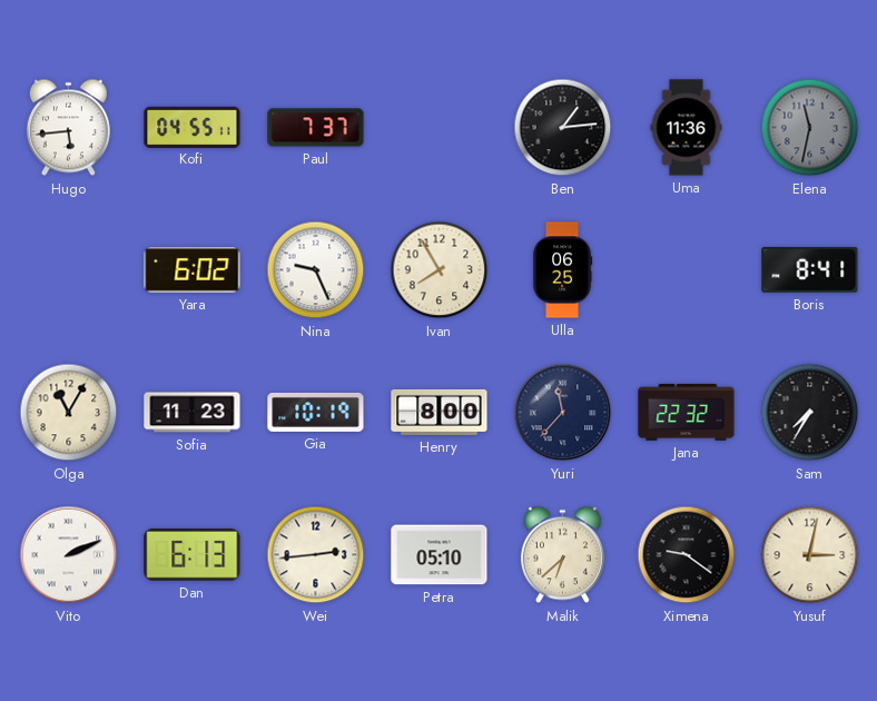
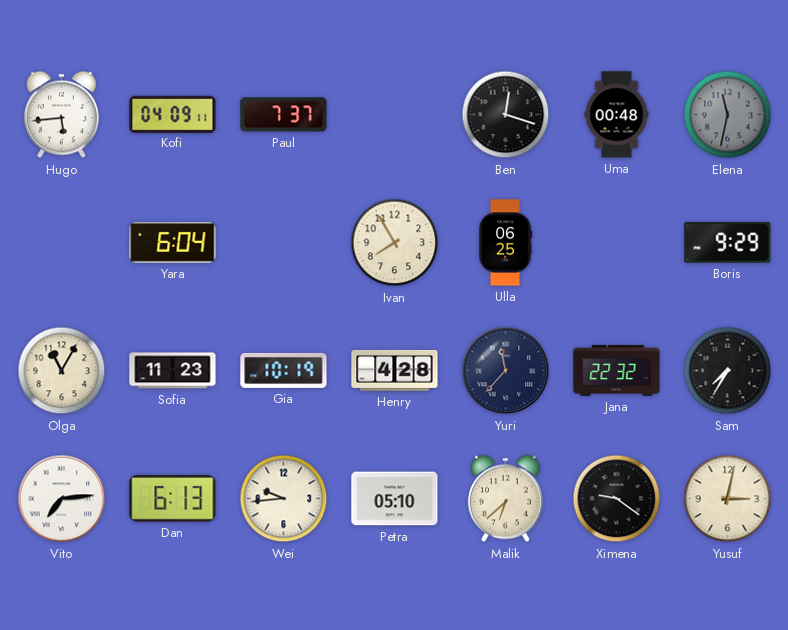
Kofi: 04:55 -> 04:09
Ben: 1:14 -> 12:18
Uma: 11:36 -> 00:48
Yara: 6:02 -> 6:04
Nina: 9:26 -> none
Boris: 8:41 -> 9:29
Henry: 8:00 -> 4:28
Vito: 2:11 -> 7:14
Wei: 2:44 -> 9:44
